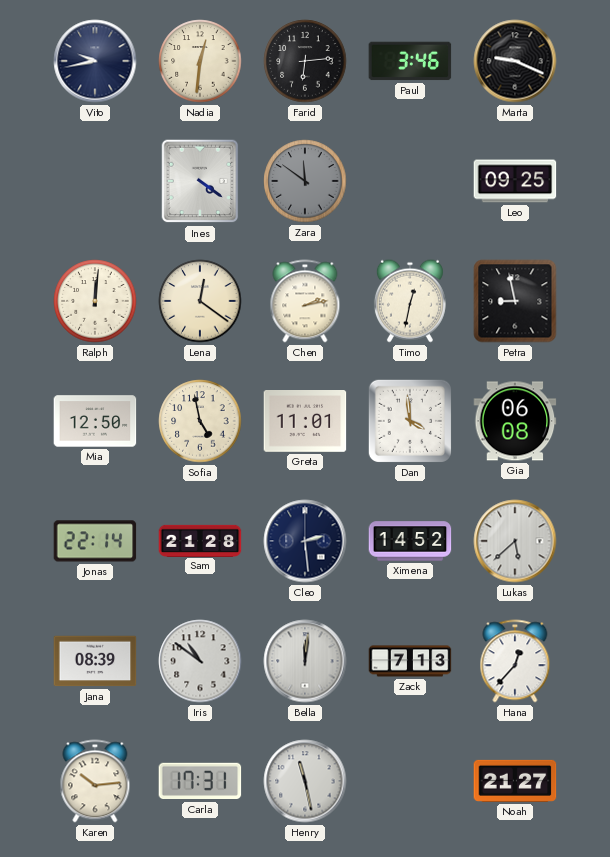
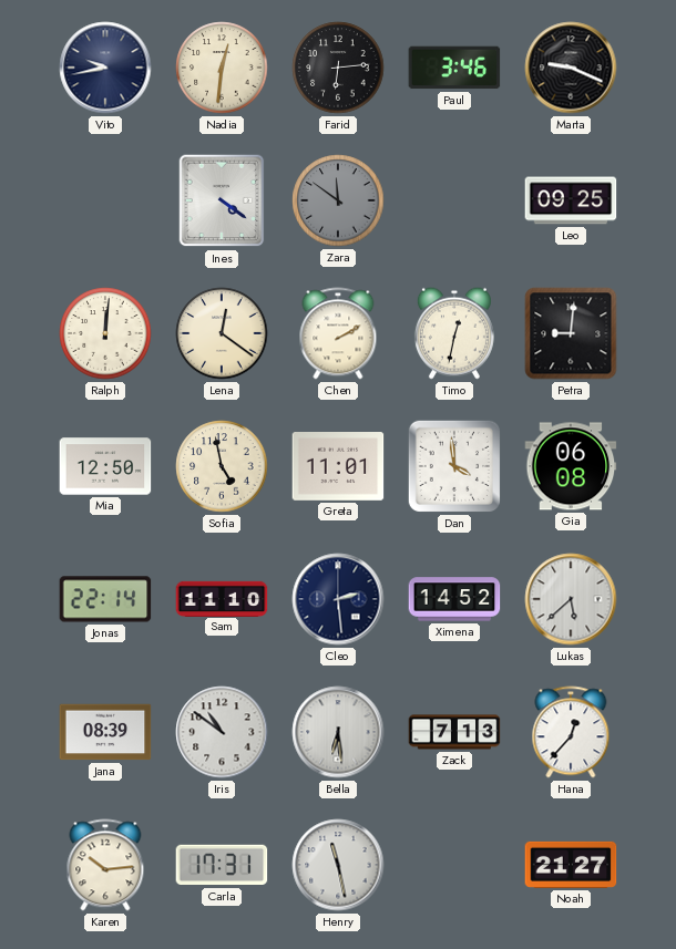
Chen: 2:13 -> 2:10
Petra: 8:58 -> 9:01
Sam: 21:28 -> 11:10
Bella: 12:01 -> 6:29
